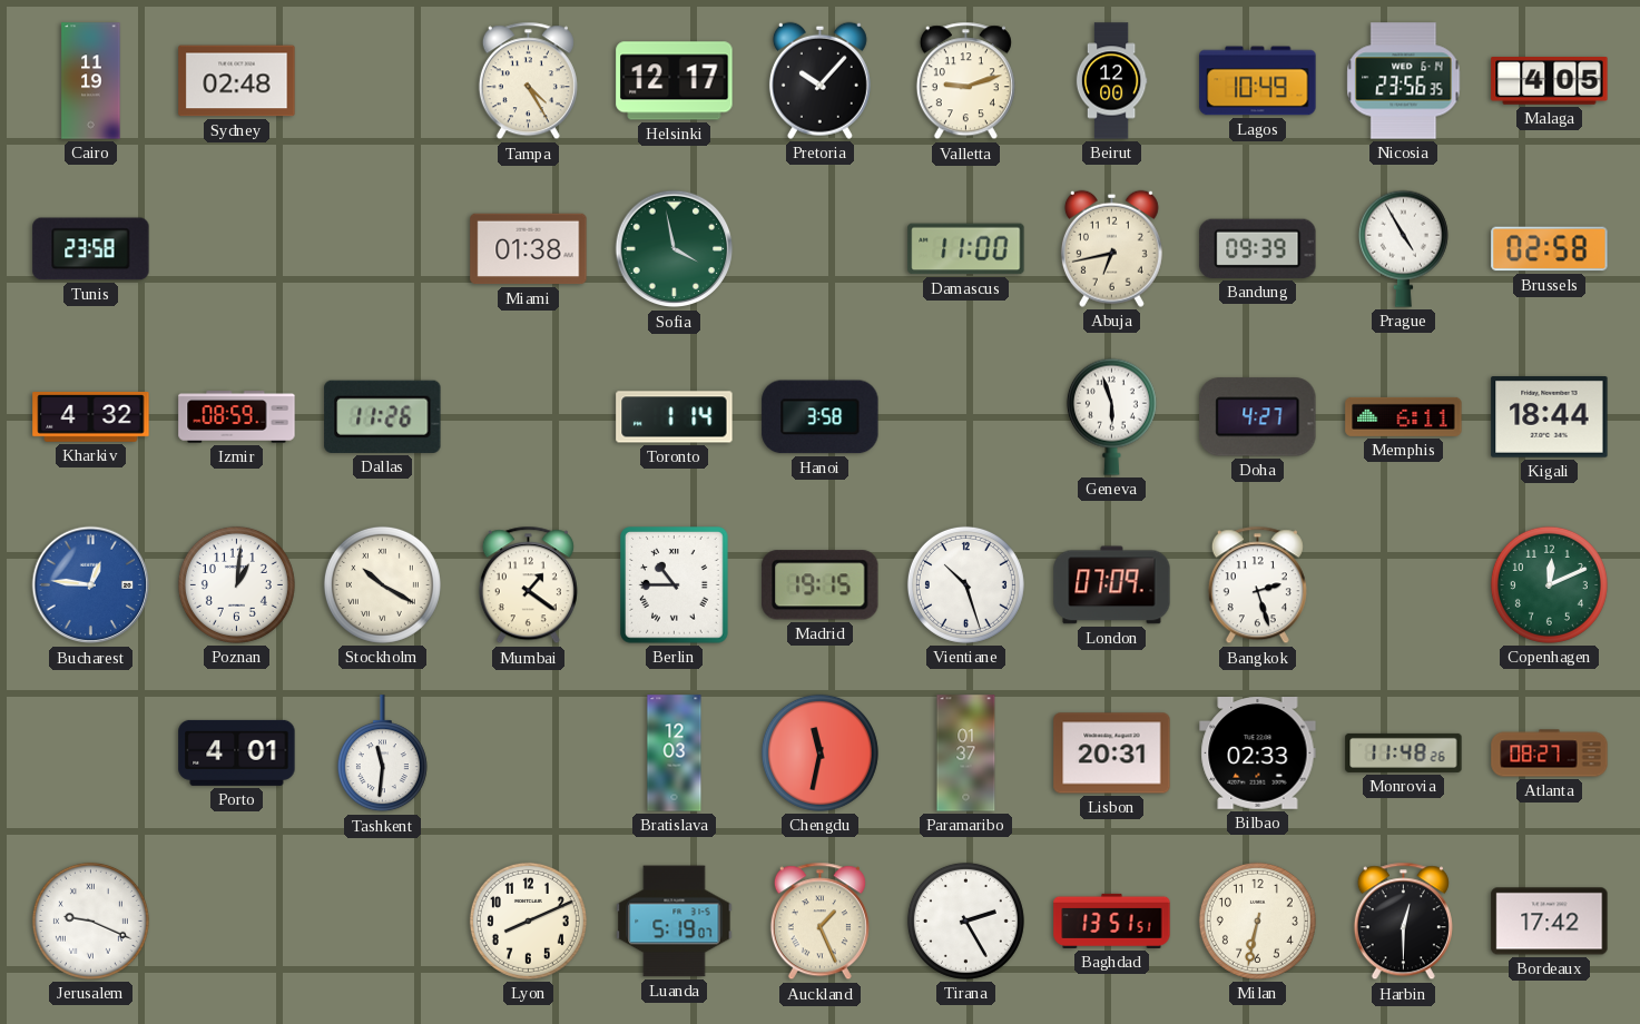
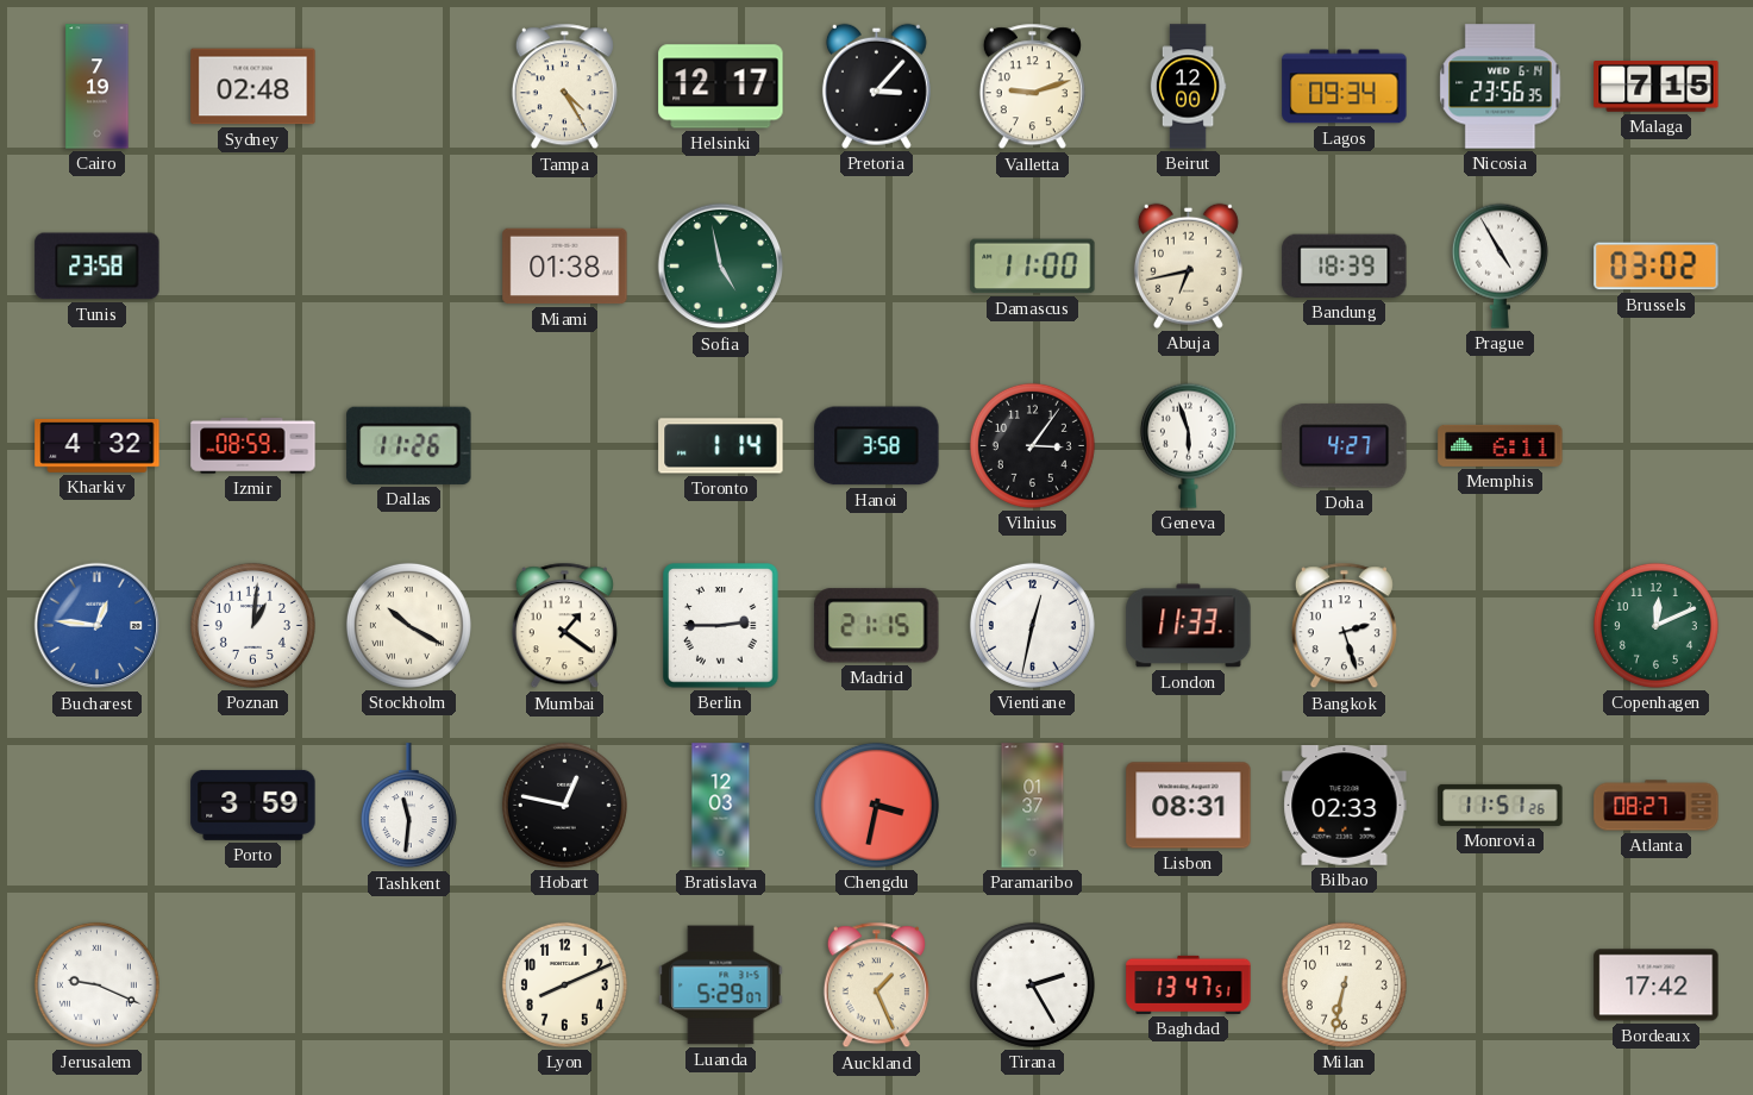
Cairo: 11:19 -> 7:19
Pretoria: 10:07 -> 3:07
Lagos: 10:49 -> 09:34
Malaga: 4:05 -> 7:15
Sofia: 3:58 -> 4:58
Bandung: 09:39 -> 18:39
Brussels: 02:58 -> 03:02
Vilnius: none -> 3:06
Kigali: 18:44 -> none
Berlin: 10:45 -> 2:45
Madrid: 19:15 -> 21:15
Vientiane: 10:27 -> 12:32
London: 07:09 -> 11:33
Porto: 4:01 -> 3:59
Hobart: none -> 12:47
Chengdu: 11:32 -> 3:32
Lisbon: 20:31 -> 08:31
Monrovia: 11:48 -> 11:51
Luanda: 5:19 -> 5:29
Baghdad: 13:51 -> 13:47
Harbin: 12:30 -> none
